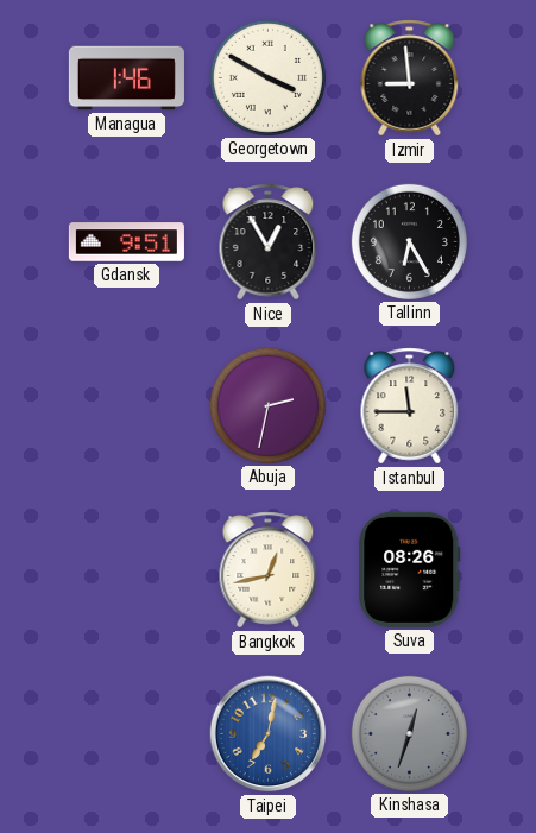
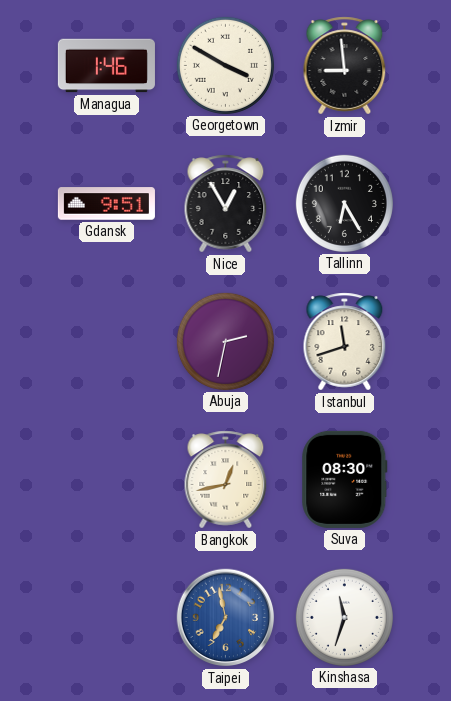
Istanbul: 11:45 -> 11:42
Suva: 08:26 -> 08:30
Taipei: 7:02 -> 6:58
Kinshasa: 12:33 -> 11:33
Kinshasa dial: grey -> white
